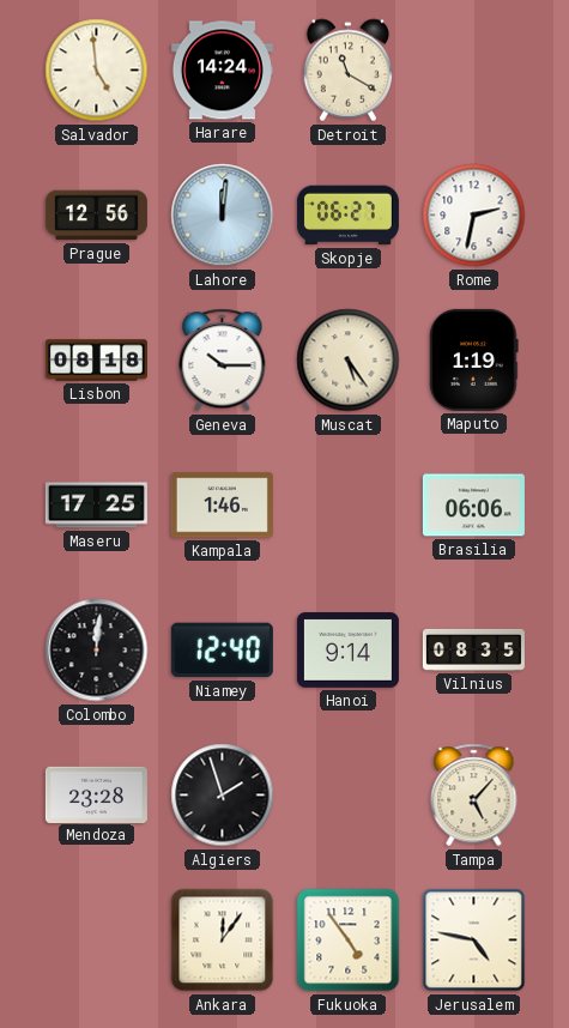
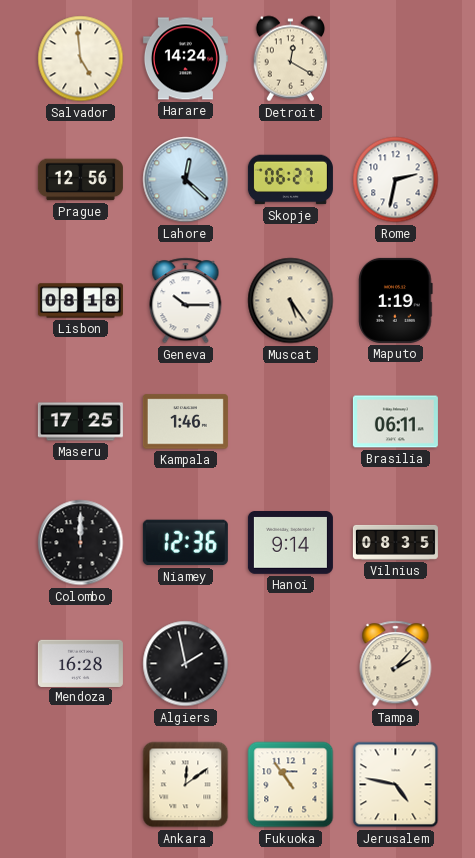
Detroit: 11:20 -> 12:20
Lahore: 12:01 -> 12:22
Brasilia: 06:06 -> 06:11
Colombo: 12:01 -> 12:00
Niamey: 12:40 -> 12:36
Mendoza: 23:28 -> 16:28
Algiers: 1:57 -> 1:58
Tampa: 5:07 -> 2:07
Ankara: 12:06 -> 12:09
Fukuoka: 4:54 -> 10:54
